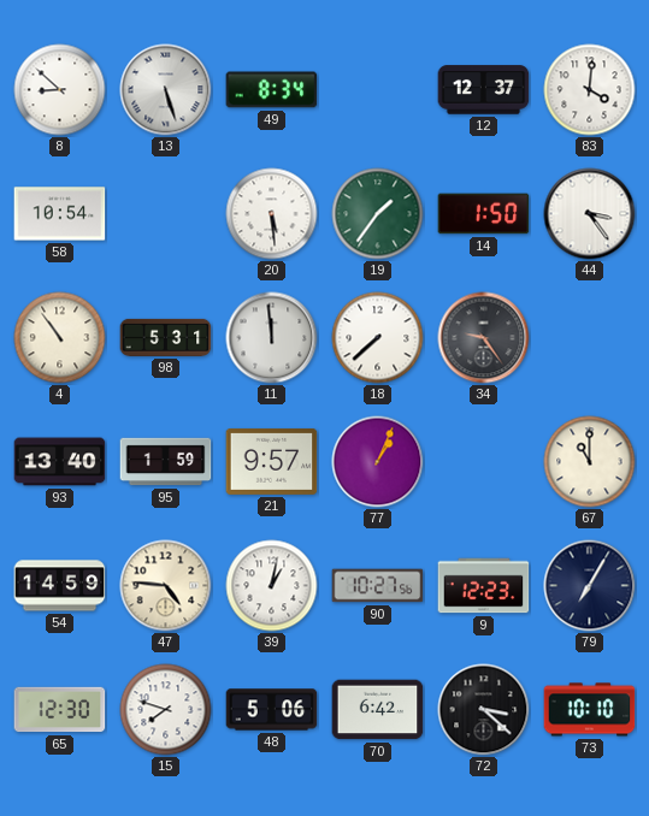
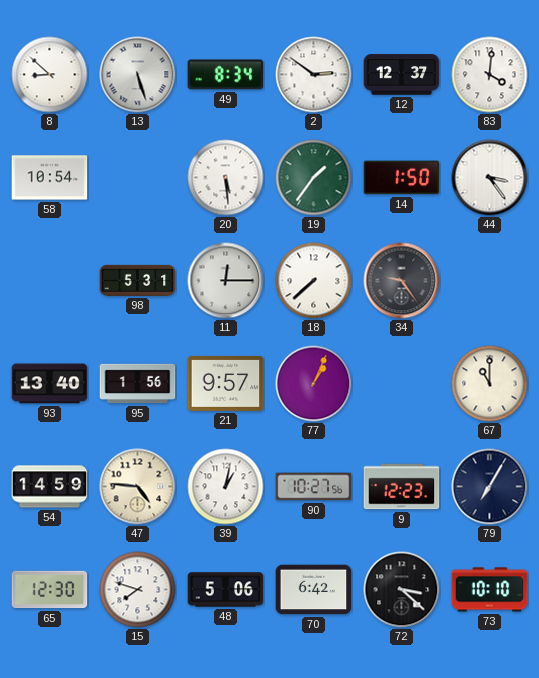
2: none -> 2:51
4: 10:54 -> none
11: 11:59 -> 12:15
95: 1:59 -> 1:56
